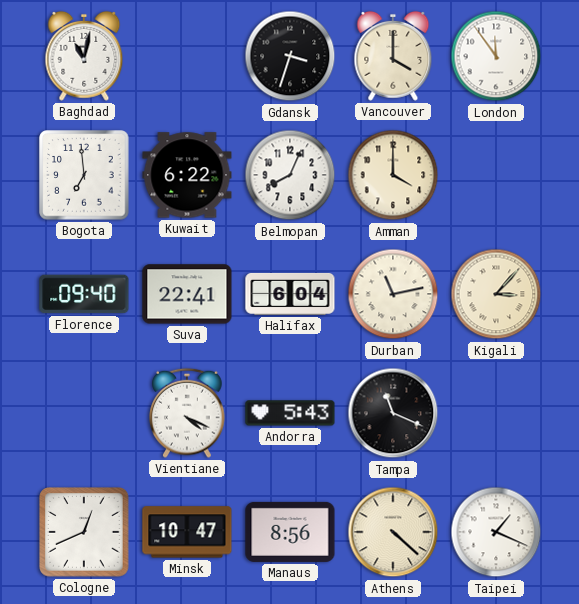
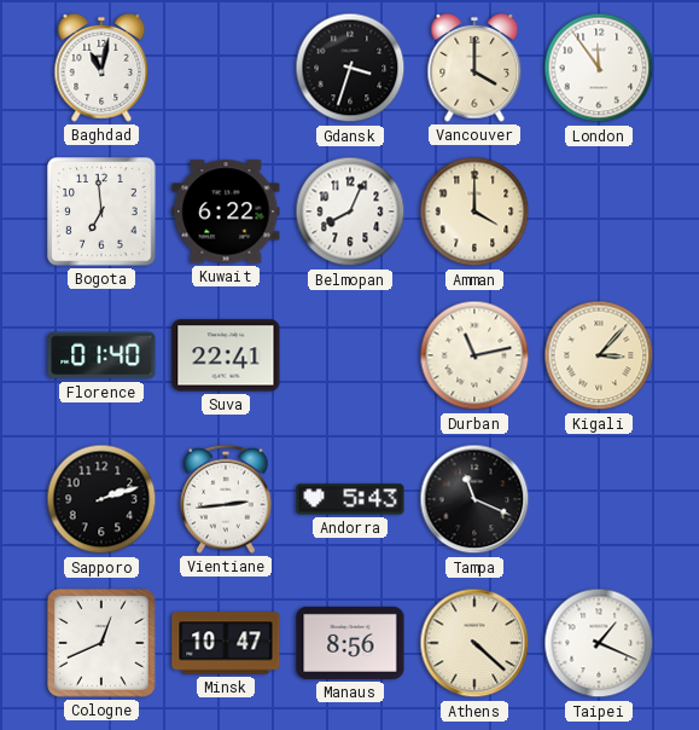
Florence: 09:40 -> 01:40
Halifax: 6:04 -> none
Sapporo: none -> 2:12
Vientiane: 4:19 -> 2:44
